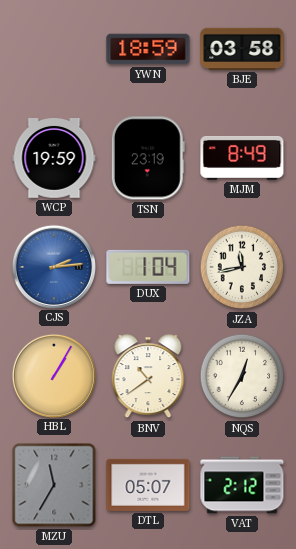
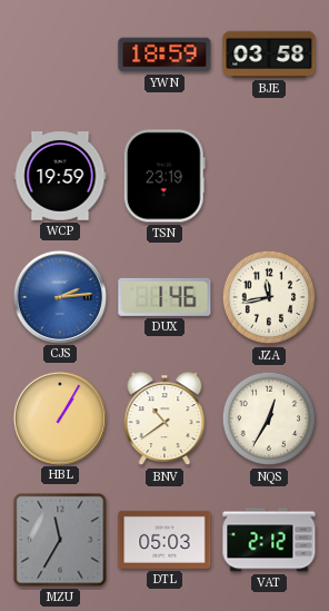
MJM: 8:49 -> none
DUX: 1:04 -> 1:46
DTL: 05:07 -> 05:03
